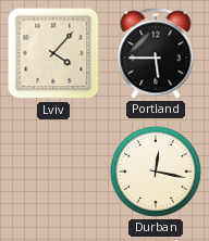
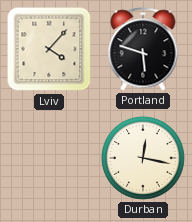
Portland: 5:45 -> 5:48
